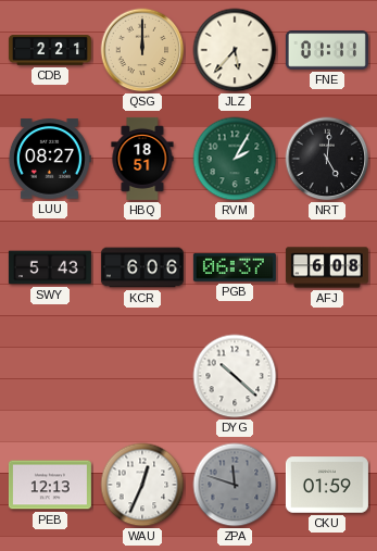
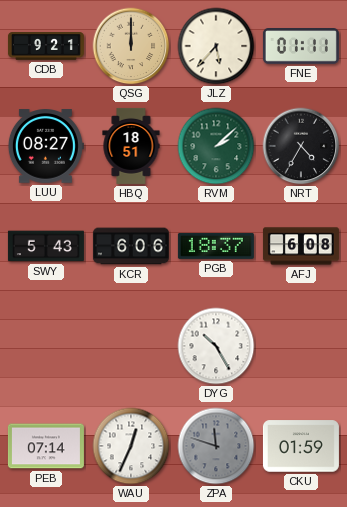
CDB: 2:21 -> 9:21
RVM: 2:05 -> 2:08
NRT: 5:01 -> 4:35
PGB: 06:37 -> 18:37
DYG: 10:22 -> 10:25
PEB: 12:13 -> 07:14
